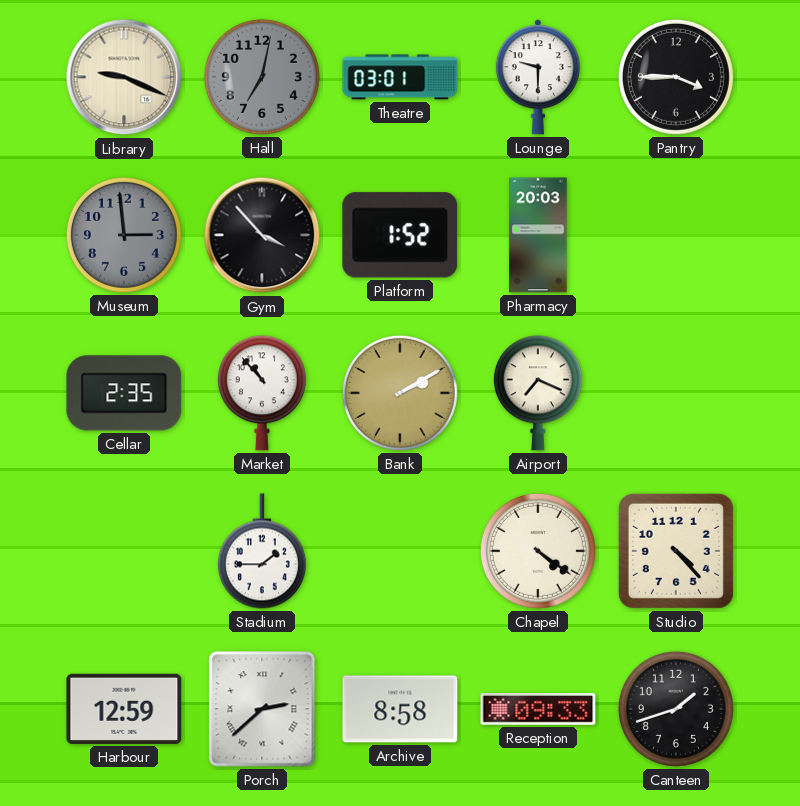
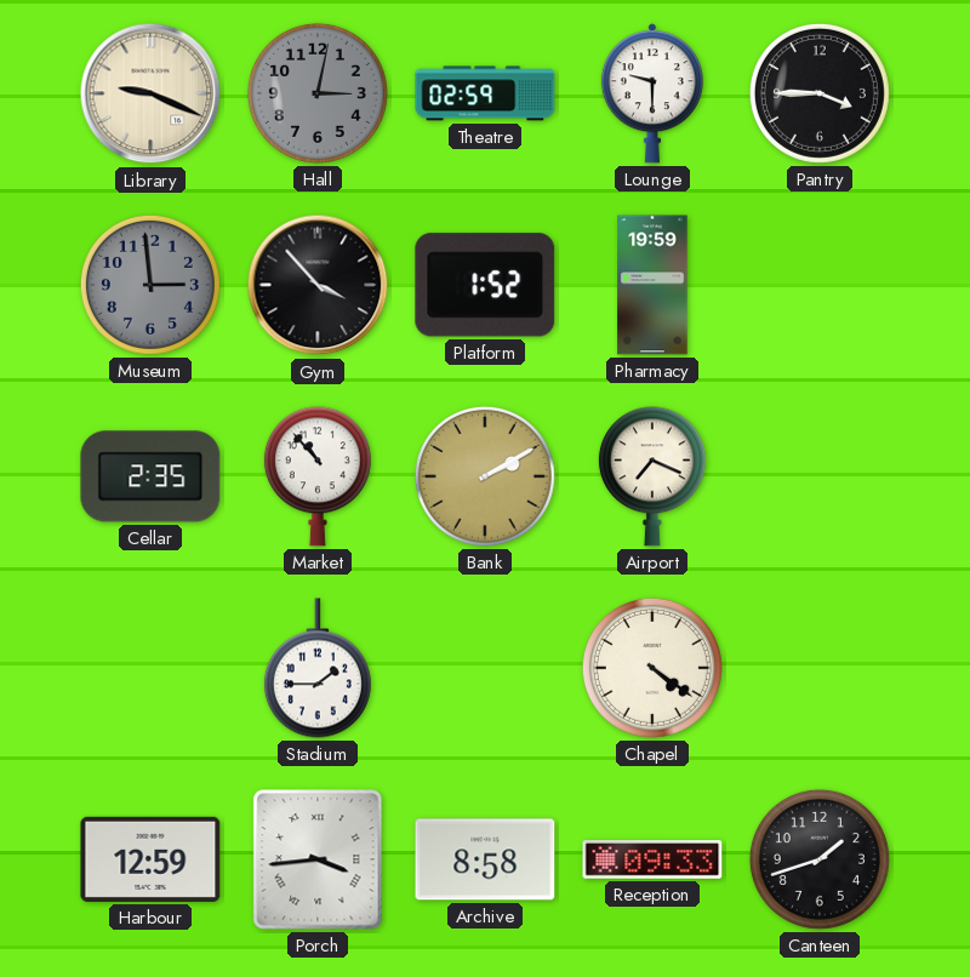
Hall: 7:02 -> 3:02
Theatre: 03:01 -> 02:59
Pharmacy: 20:03 -> 19:59
Studio: 4:23 -> none
Porch: 2:38 -> 3:44
